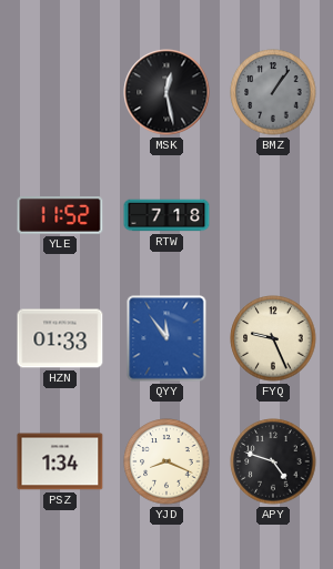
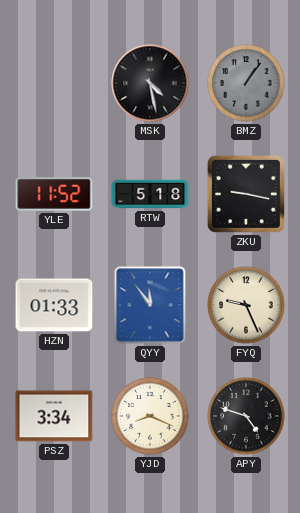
MSK: 12:28 -> 4:28
RTW: 7:18 -> 5:18
ZKU: none -> 9:17
PSZ: 1:34 -> 3:34
